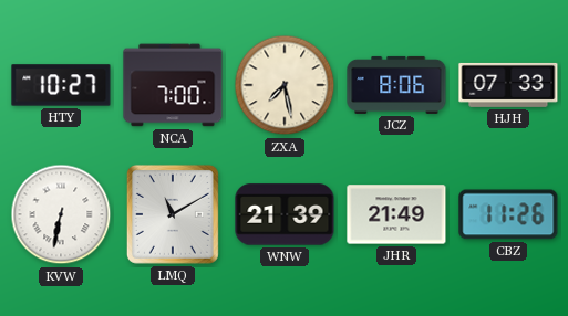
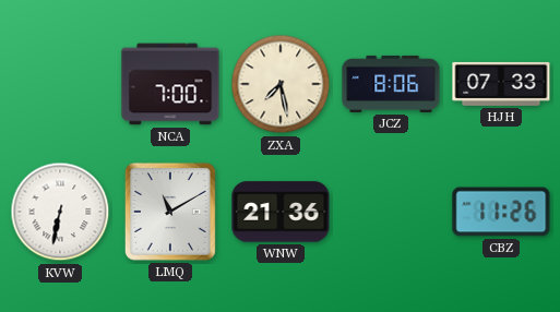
HTY: 10:27 -> none
WNW: 21:39 -> 21:36
JHR: 21:49 -> none
